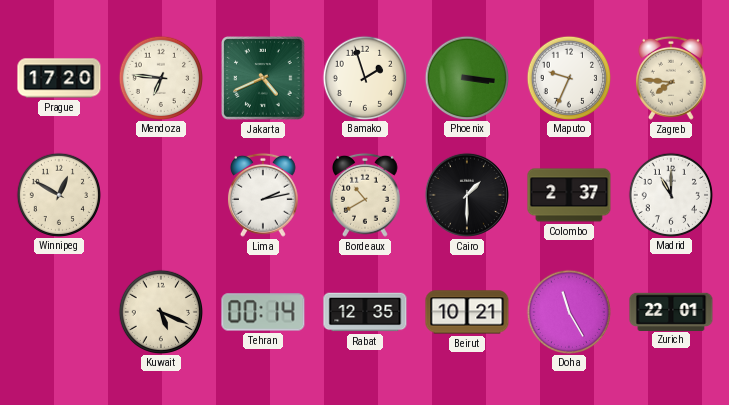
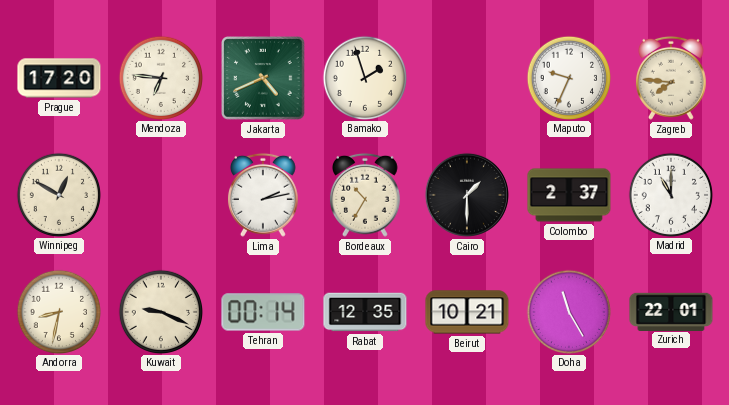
Phoenix: 3:16 -> none
Bordeaux: 10:40 -> 10:35
Andorra: none -> 8:32
Kuwait: 5:19 -> 9:19
